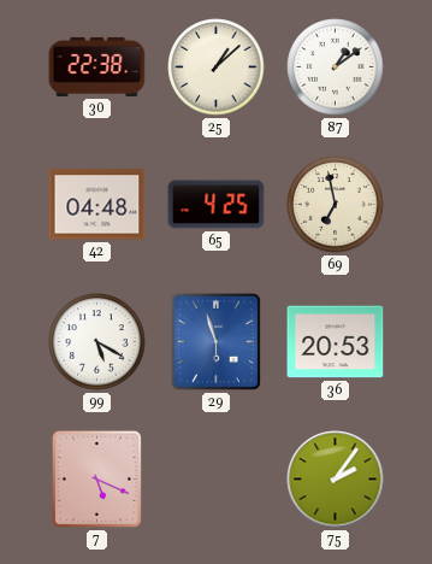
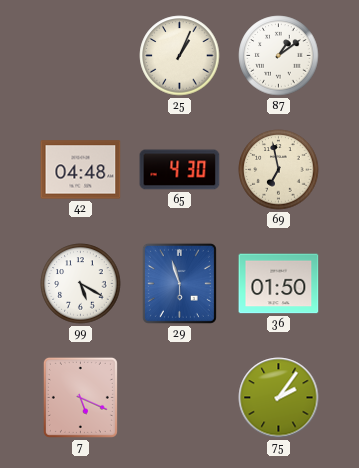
30: 22:38 -> none
25: 1:08 -> 1:04
65: 4:25 -> 4:30
36: 20:53 -> 01:50
